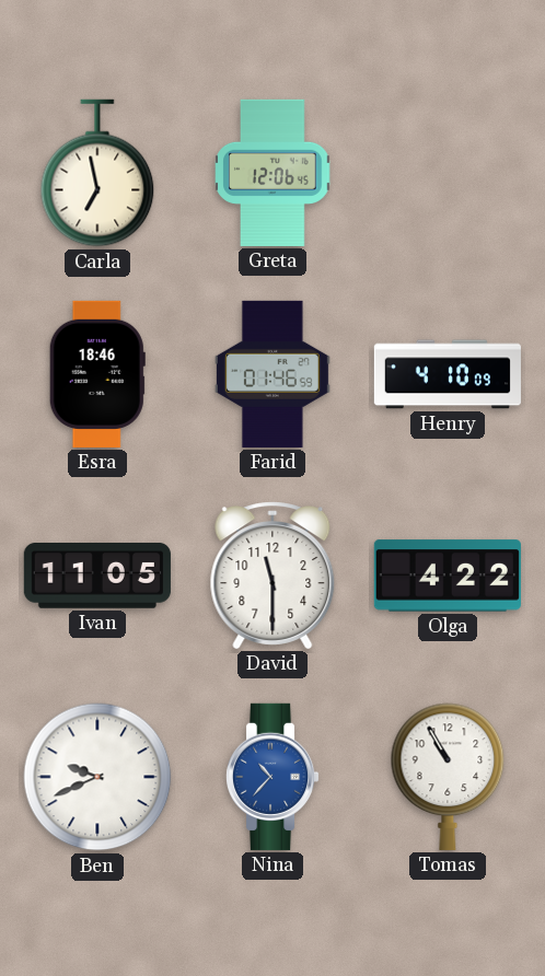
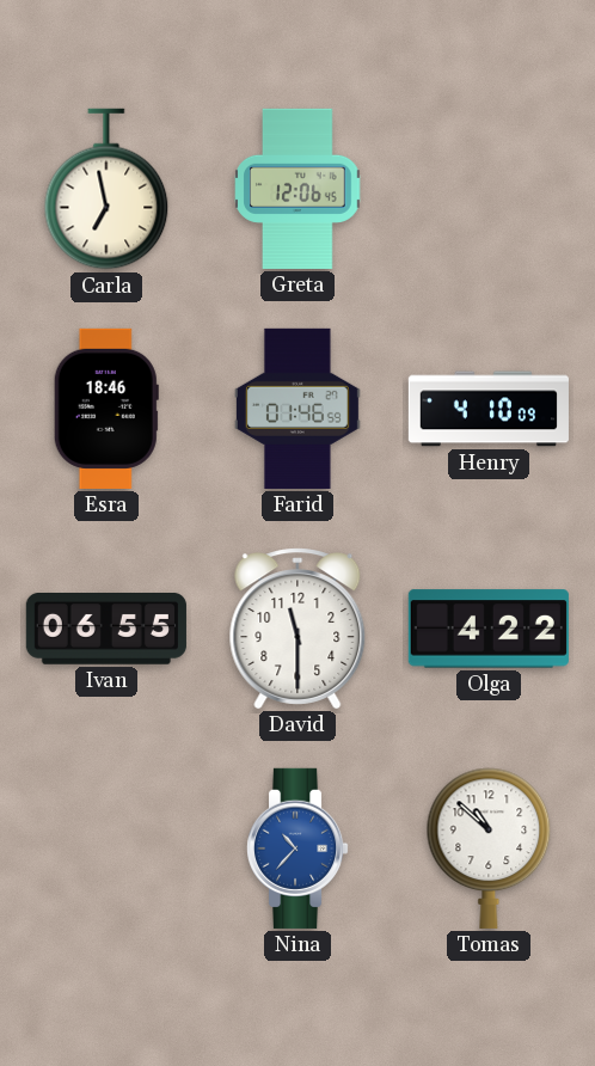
Ivan: 11:05 -> 06:55
Ben: 9:41 -> none
Tomas: 10:55 -> 10:52
